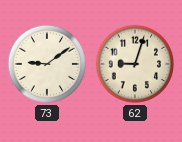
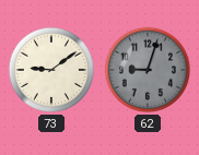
62 dial: cream -> grey
